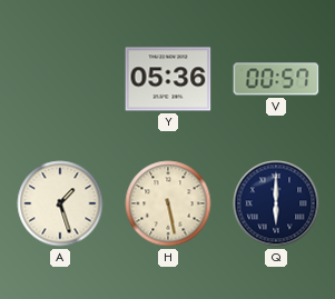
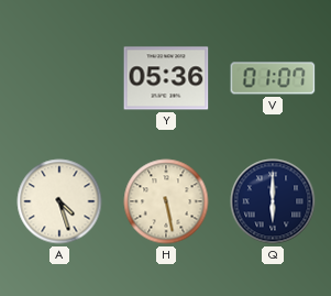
V: 00:57 -> 01:07
A: 1:27 -> 4:27
